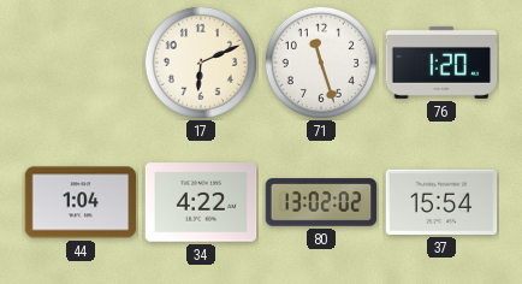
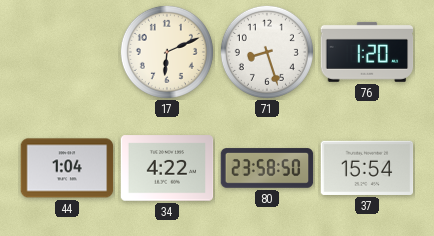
71: 11:27 -> 8:27
80: 13:02 -> 23:58
